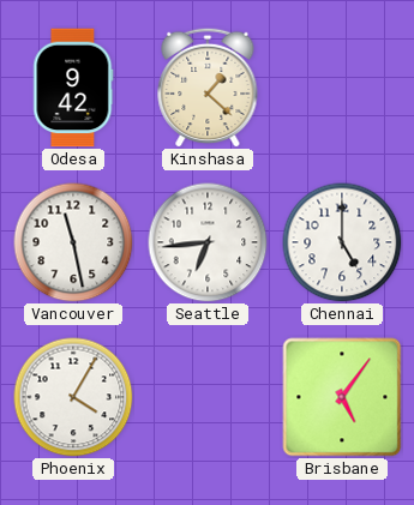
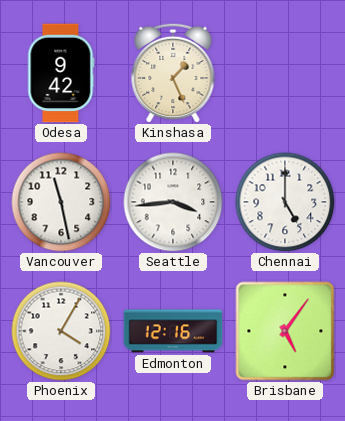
Kinshasa: 1:22 -> 1:26
Seattle: 6:44 -> 3:44
Edmonton: none -> 12:16
